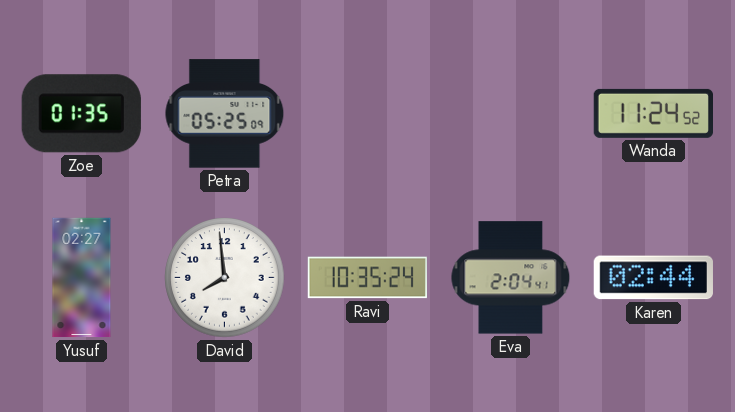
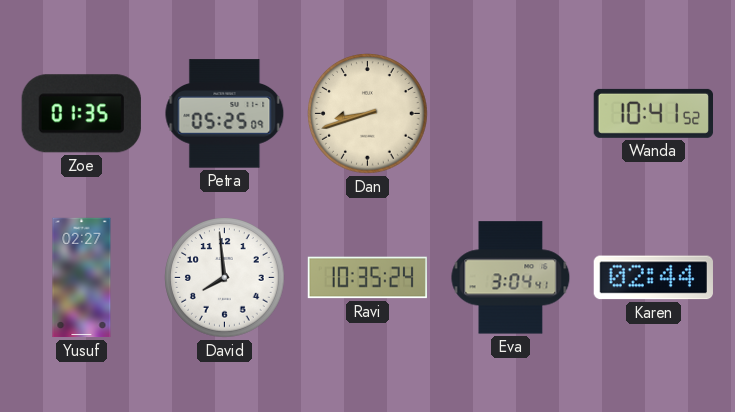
Dan: none -> 8:42
Wanda: 11:24 -> 10:41
Eva: 2:04 -> 3:04
